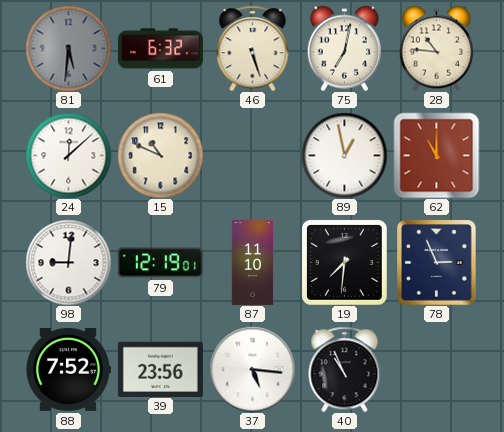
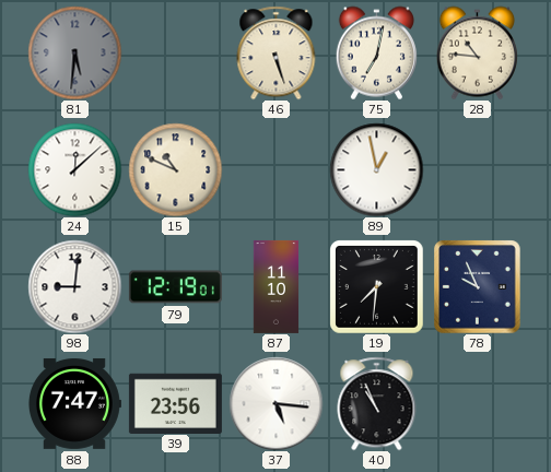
61: 6:32 -> none
62: 11:00 -> none
78: 2:56 -> 9:56
88: 7:52 -> 7:47
